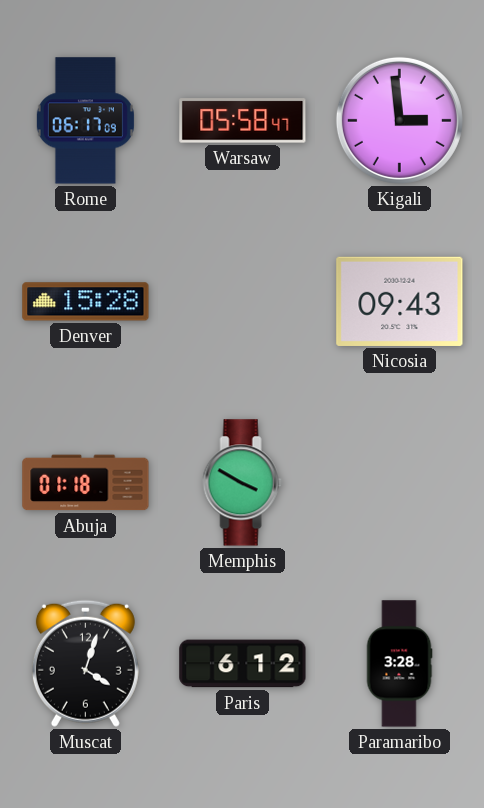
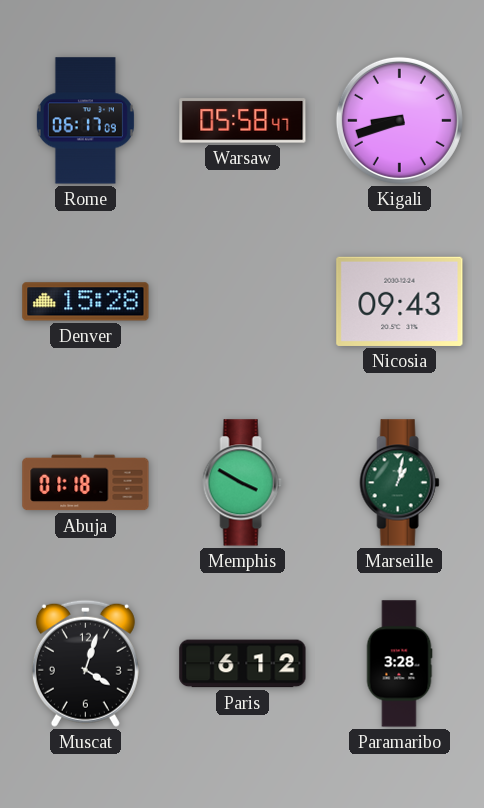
Kigali: 2:59 -> 8:42
Marseille: none -> 1:02
